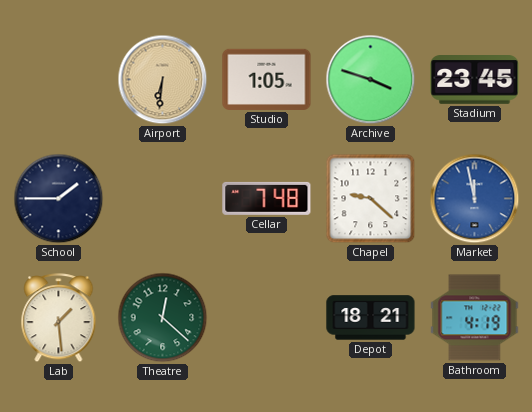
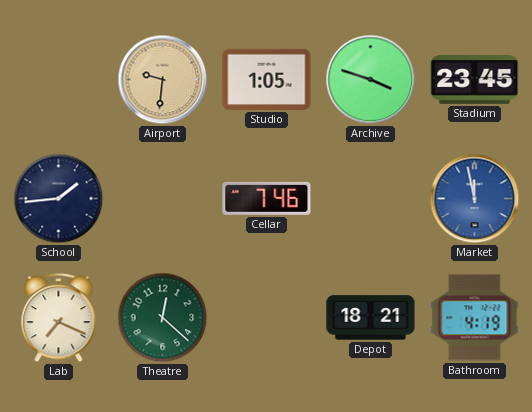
Airport: 6:31 -> 9:31
School: 1:45 -> 1:44
Cellar: 7:48 -> 7:46
Chapel: 9:22 -> none
Lab: 1:29 -> 7:19
